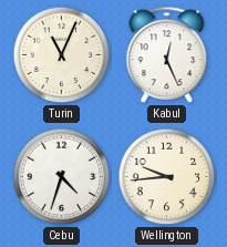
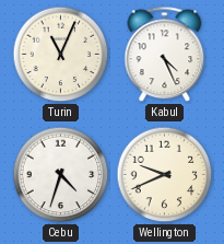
Kabul: 12:26 -> 4:26
Wellington: 9:44 -> 9:41
